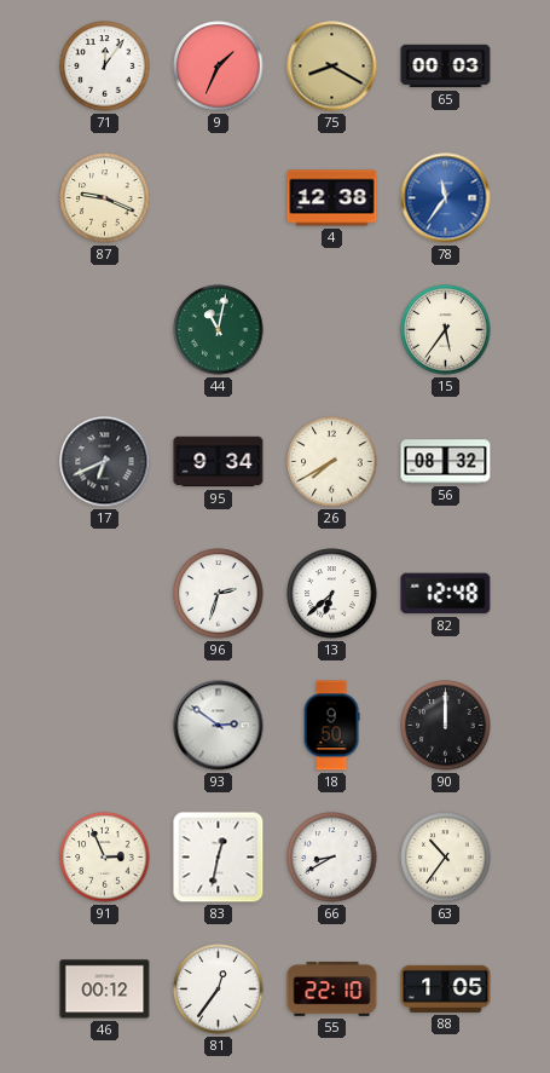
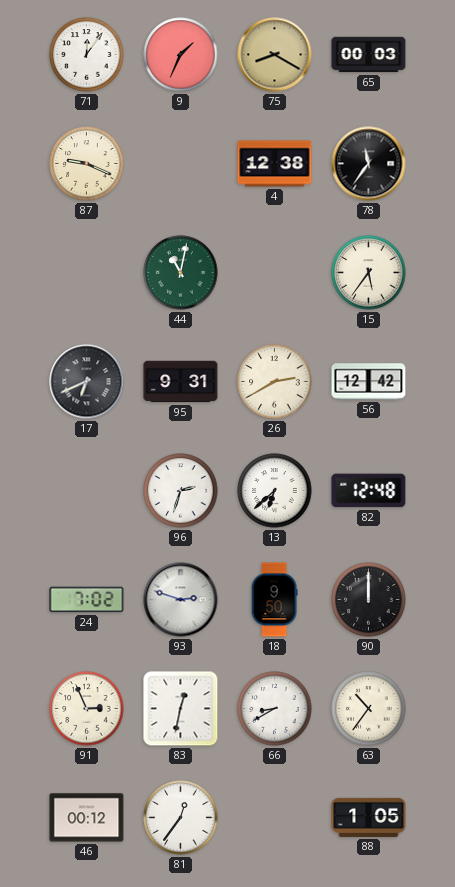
78 dial: blue -> black
95: 9:34 -> 9:31
26: 7:40 -> 2:40
56: 08:32 -> 12:42
24: none -> 7:02
93: 2:51 -> 2:48
55: 22:10 -> none
